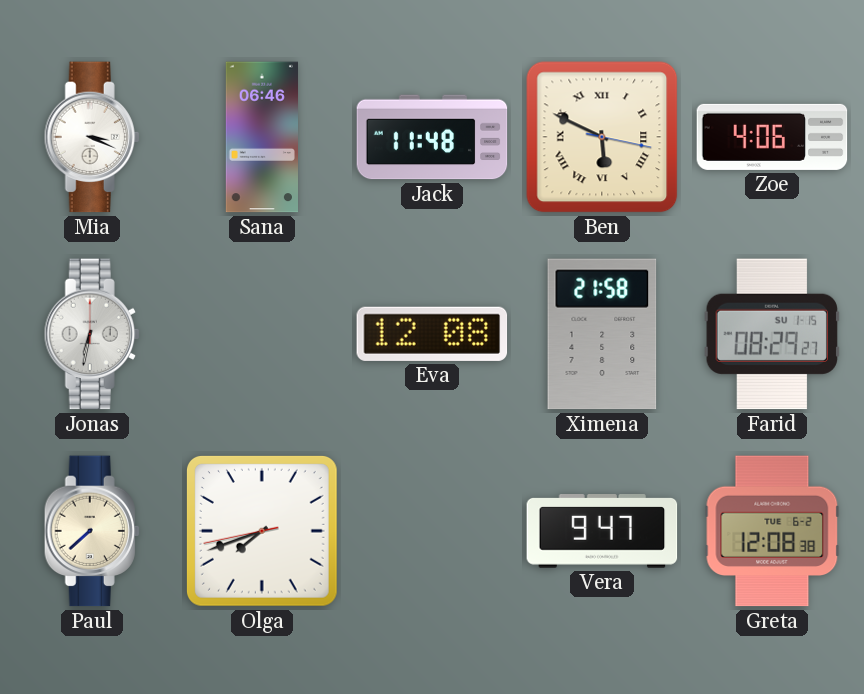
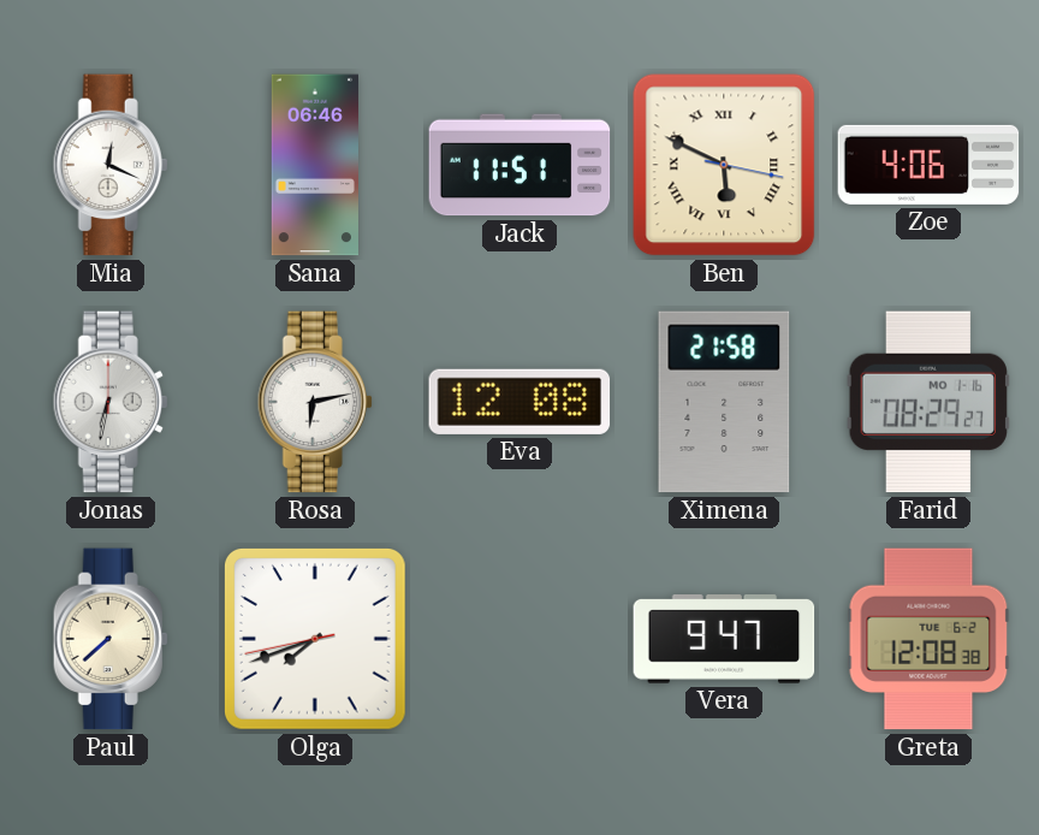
Mia: 3:19 -> 12:19
Jack: 11:48 -> 11:51
Rosa: none -> 6:13
Farid date: SU 1-15 -> MO 1-16
